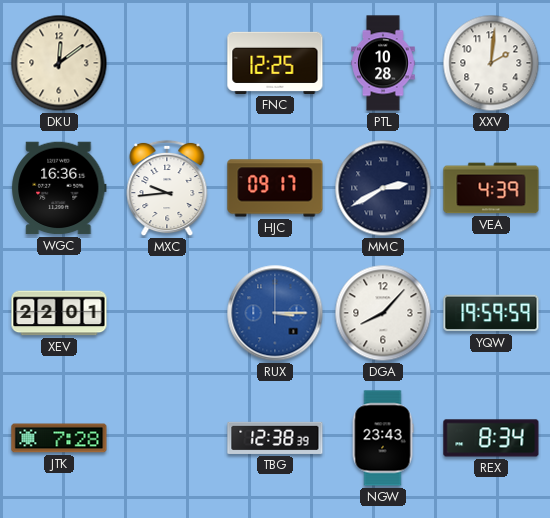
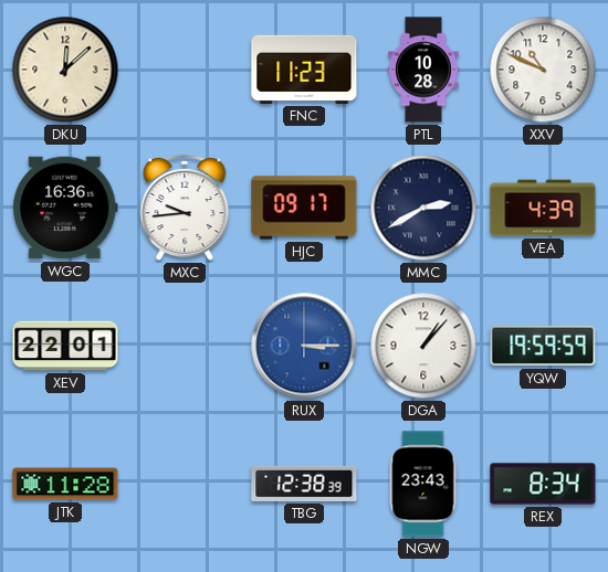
DKU: 12:09 -> 12:08
FNC: 12:25 -> 11:23
XXV: 2:01 -> 10:49
DGA: 8:07 -> 1:07
JTK: 7:28 -> 11:28
